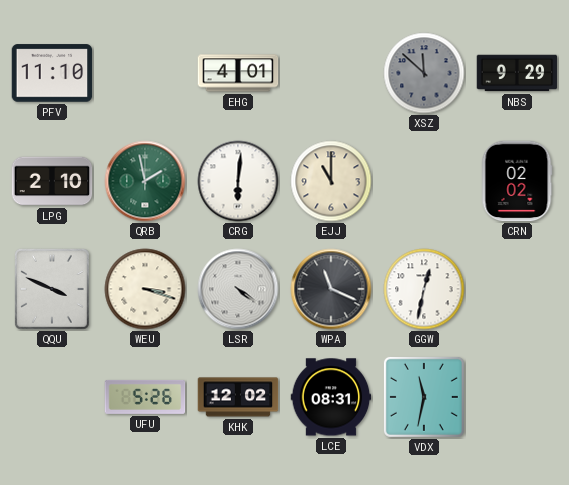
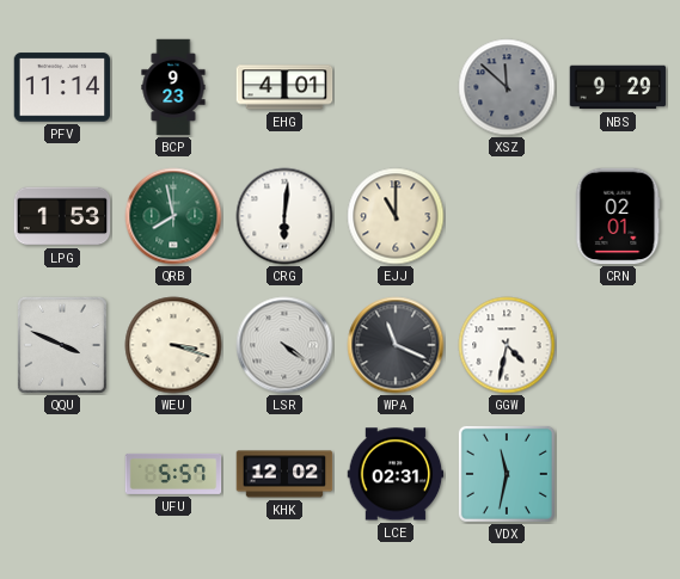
PFV: 11:10 -> 11:14
BCP: none -> 9:23
LPG: 2:10 -> 1:53
QRB: 1:58 -> 7:58
CRN: 02:02 -> 02:01
GGW: 12:32 -> 4:32
UFU: 5:26 -> 5:57
LCE: 08:31 -> 02:31
